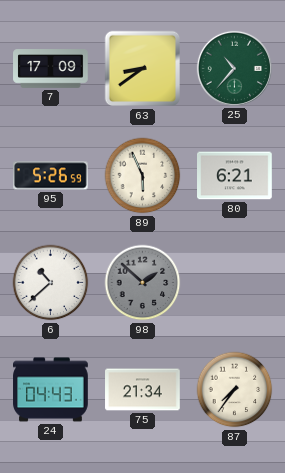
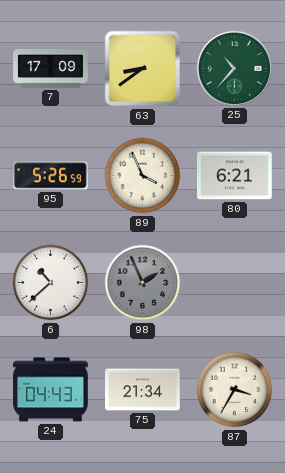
89: 5:56 -> 3:56
98: 1:52 -> 1:56
87: 7:36 -> 3:35
